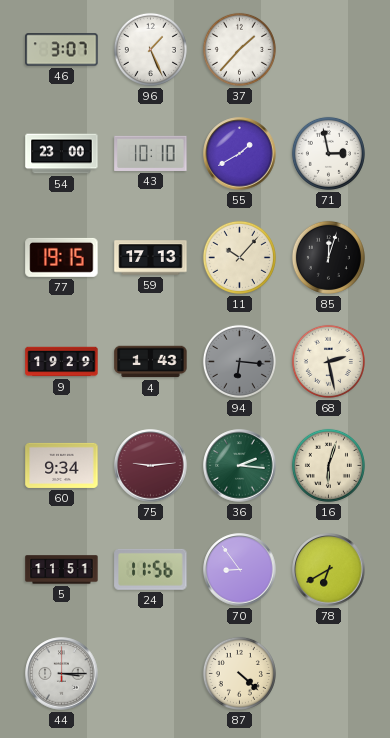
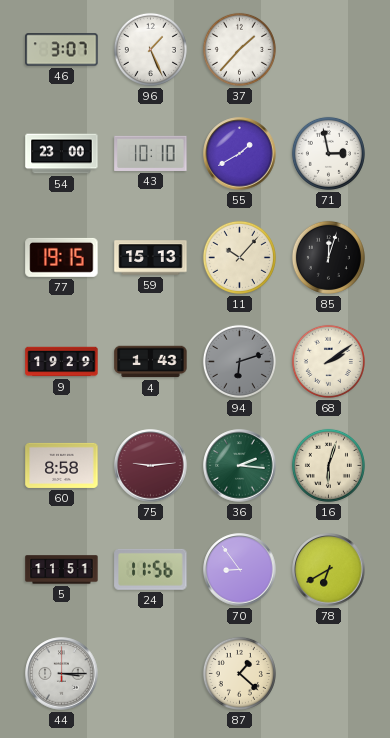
59: 17:13 -> 15:13
94: 6:16 -> 6:12
68: 2:28 -> 2:09
60: 9:34 -> 8:58
87: 4:22 -> 1:22
